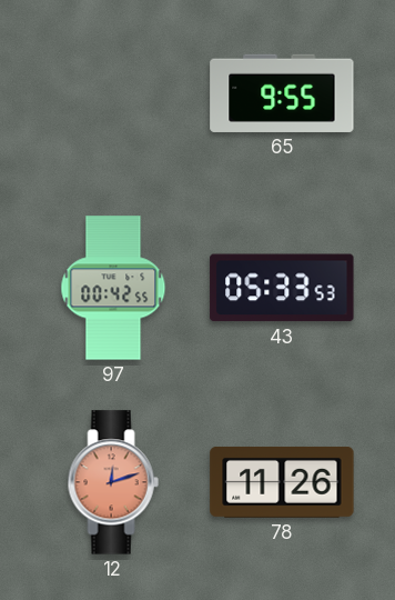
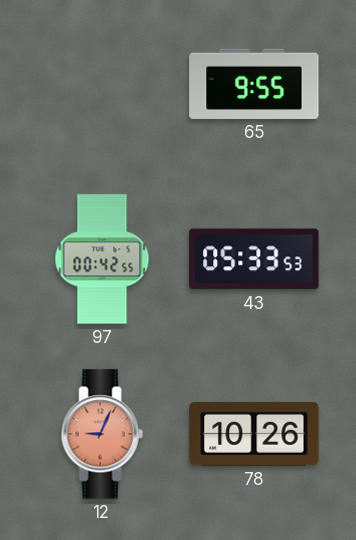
12: 12:12 -> 9:04
78: 11:26 -> 10:26
